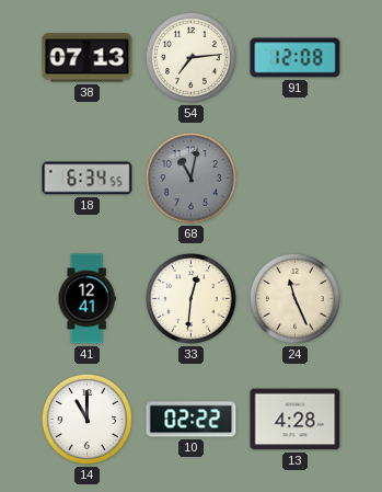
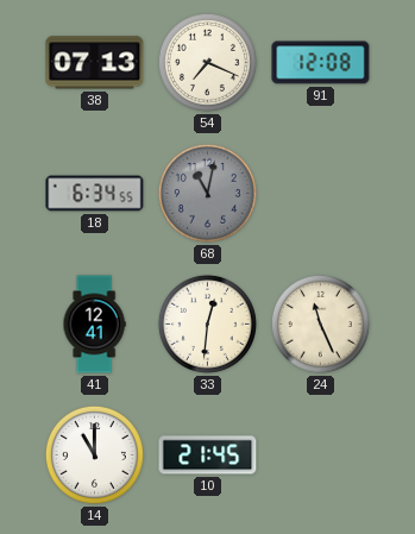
54: 7:14 -> 7:19
10: 02:22 -> 21:45
13: 4:28 -> none
